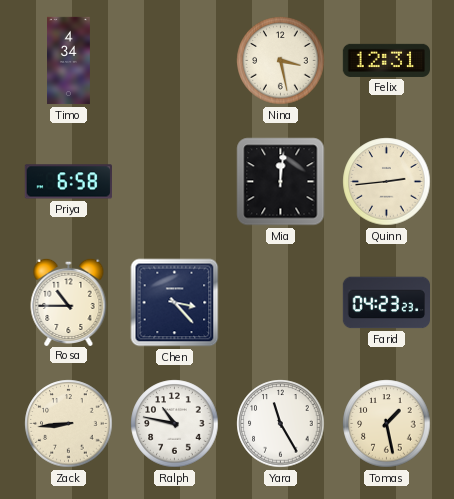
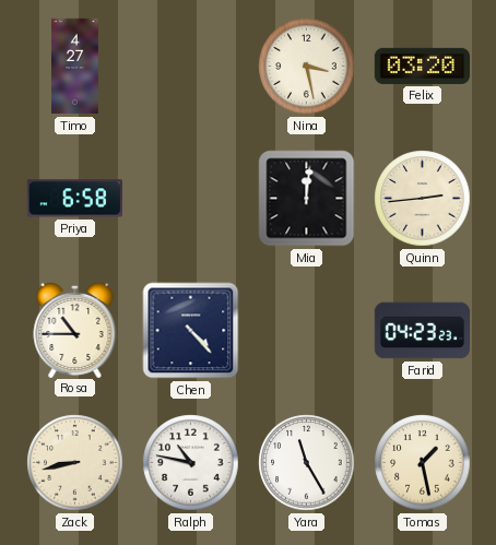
Timo: 4:34 -> 4:27
Felix: 12:31 -> 03:20
Chen: 3:23 -> 4:23
Zack: 8:44 -> 8:43
